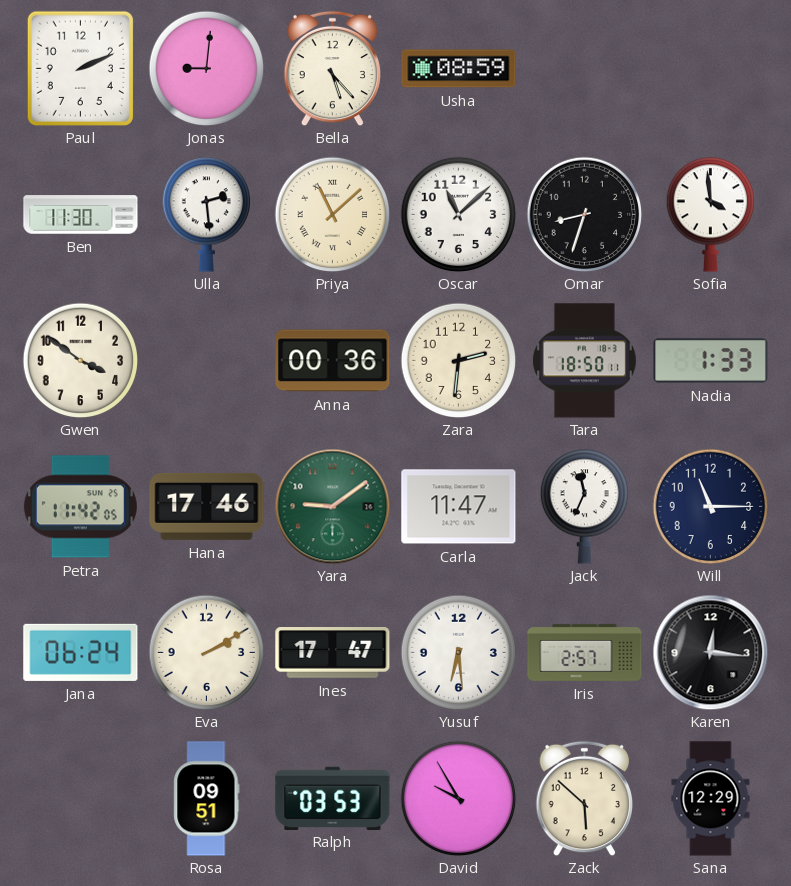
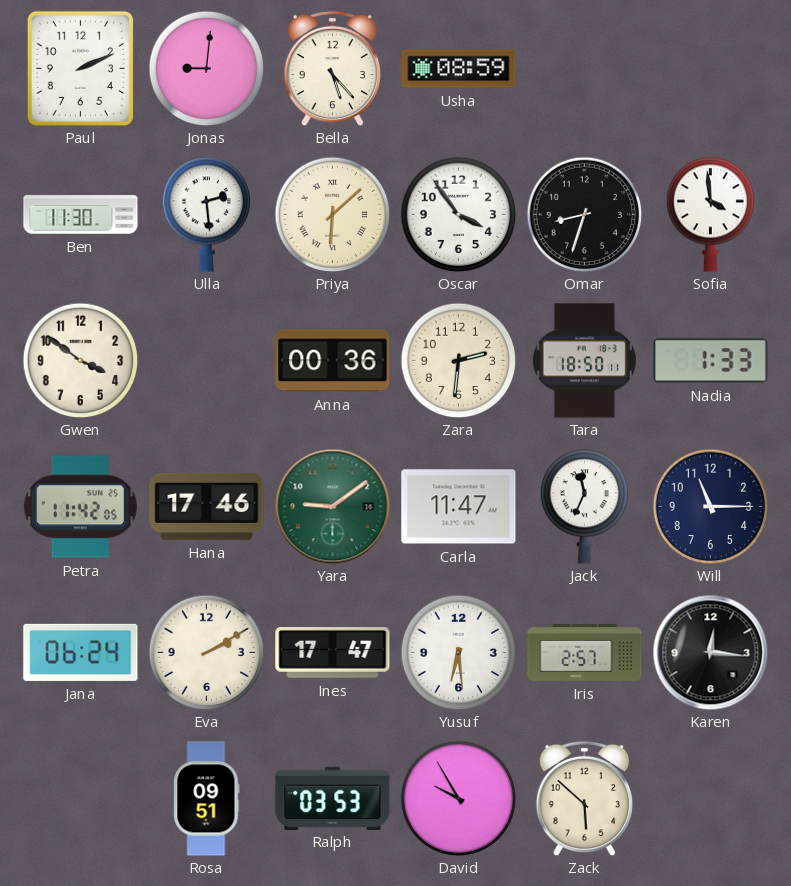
Priya: 11:08 -> 6:08
Oscar: 11:08 -> 3:54
Sana: 12:29 -> none
